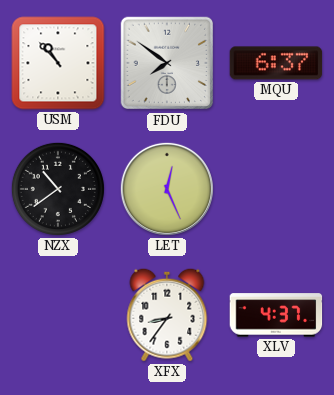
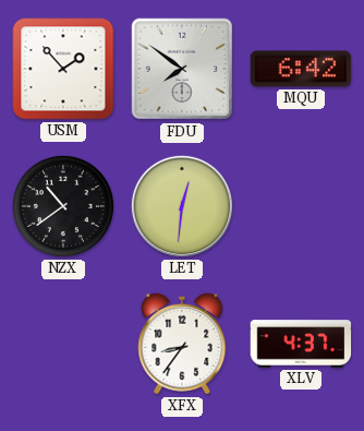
USM: 10:53 -> 1:53
MQU: 6:37 -> 6:42
LET: 12:26 -> 12:31
